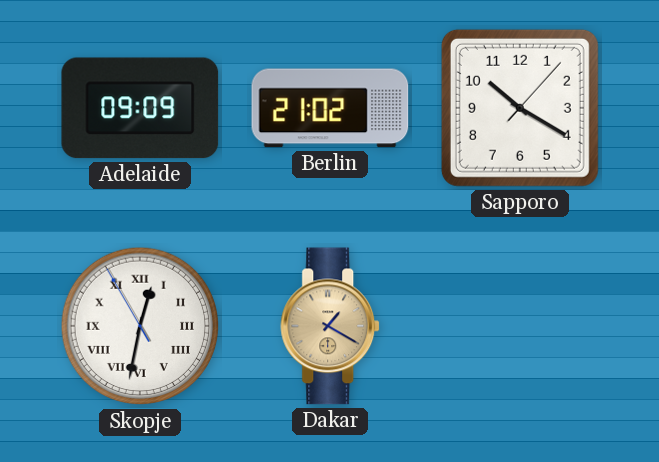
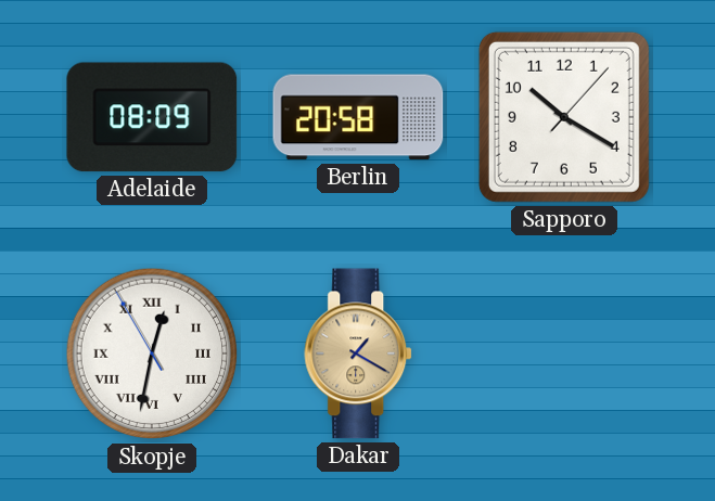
Adelaide: 09:09 -> 08:09
Berlin: 21:02 -> 20:58
